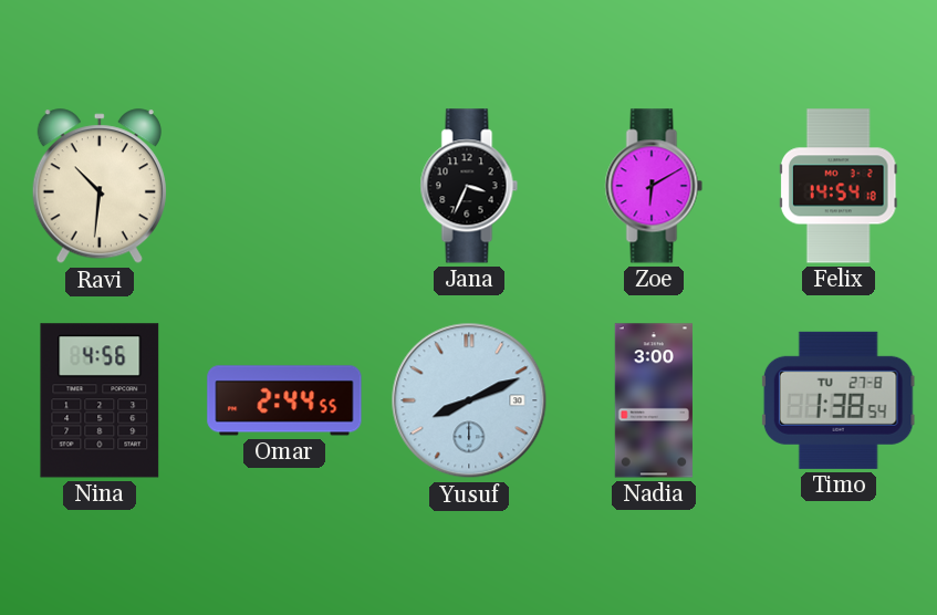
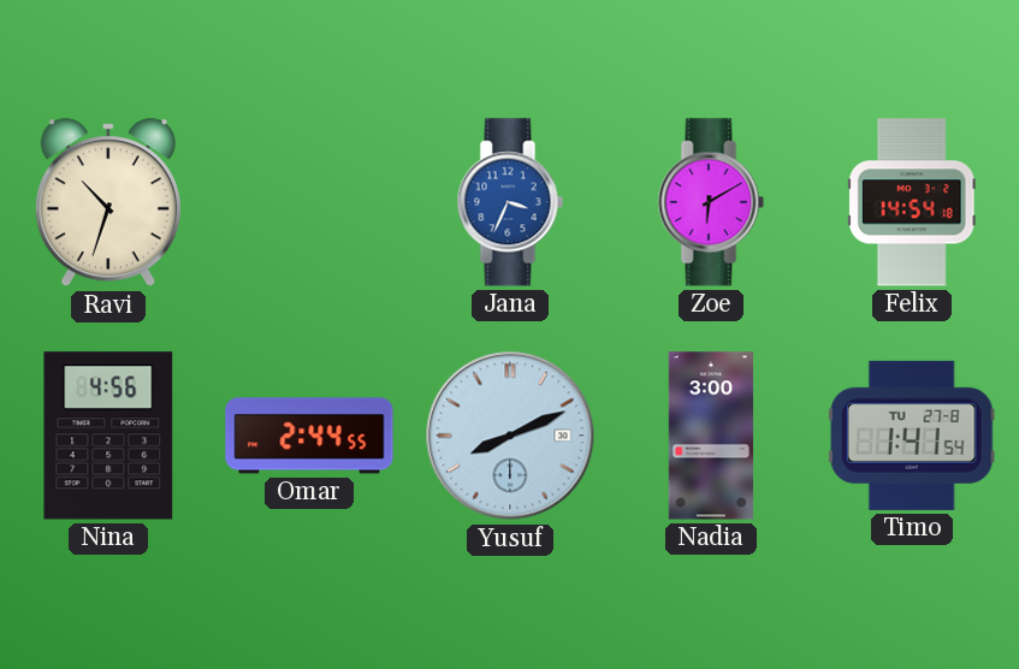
Ravi: 10:31 -> 10:33
Jana dial: black -> blue
Timo: 1:38 -> 1:41
